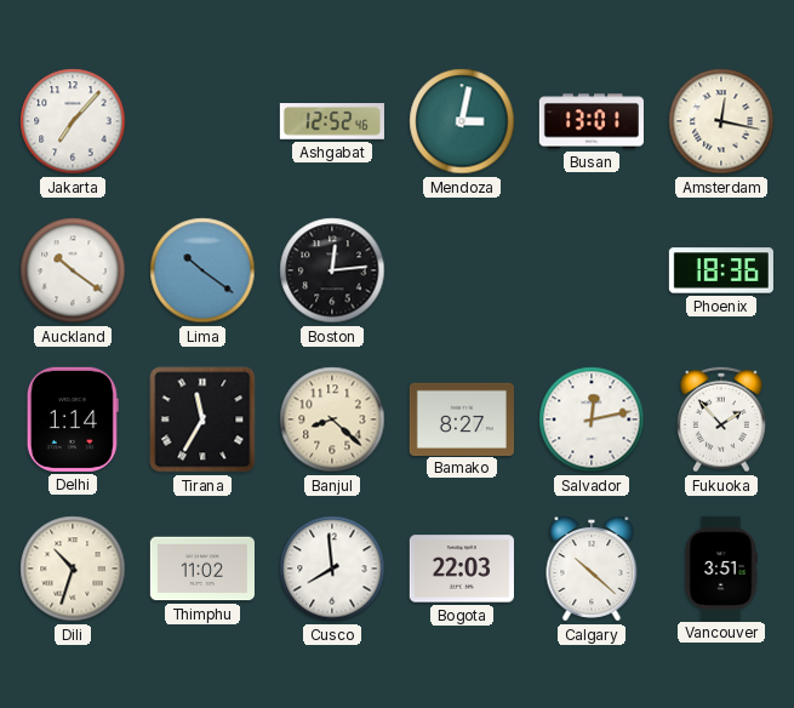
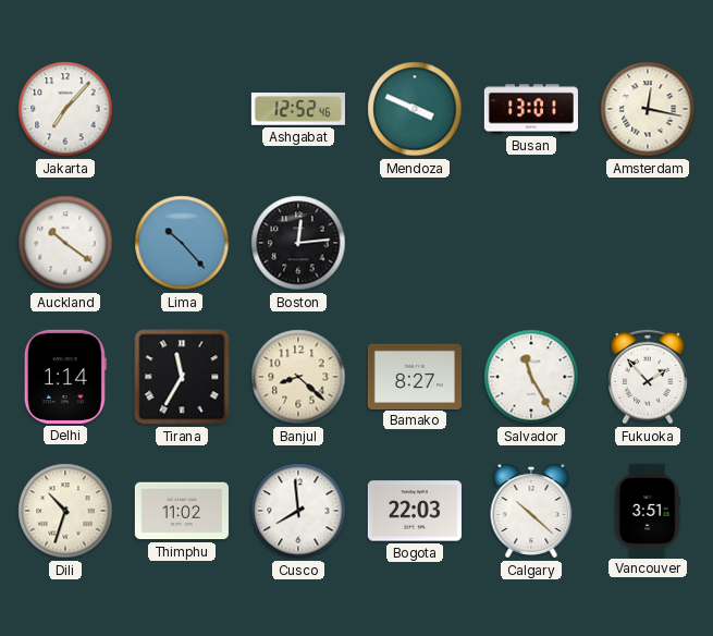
Mendoza: 3:02 -> 3:49
Lima: 10:21 -> 10:23
Phoenix: 18:36 -> none
Salvador: 12:13 -> 11:25
